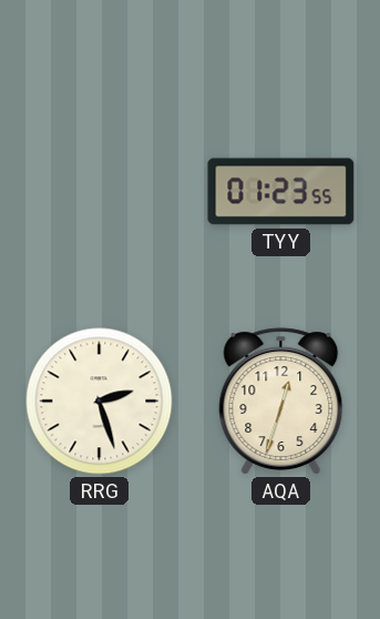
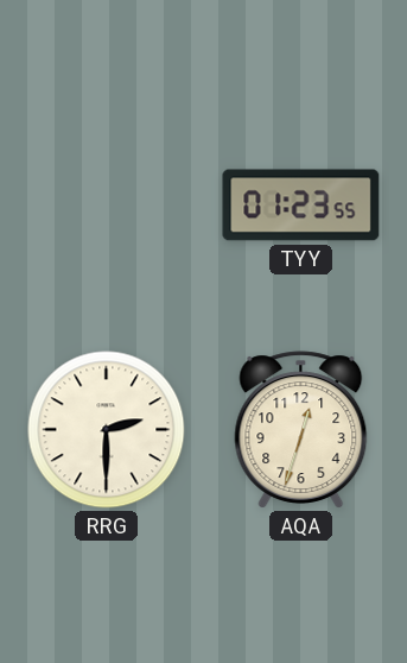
RRG: 2:27 -> 2:30
